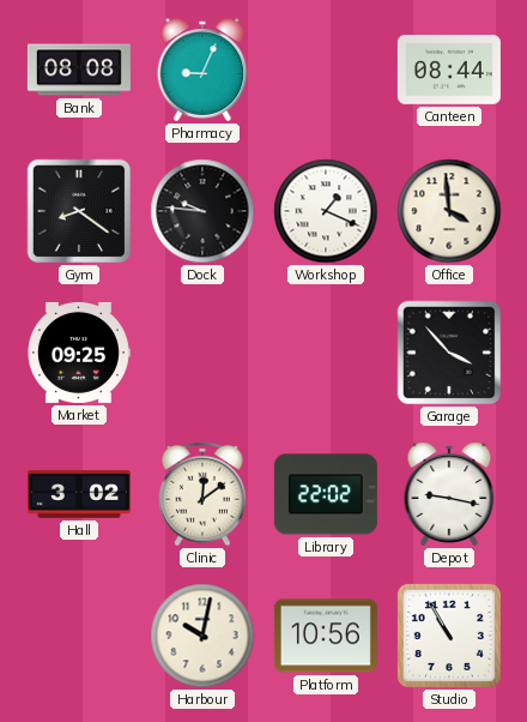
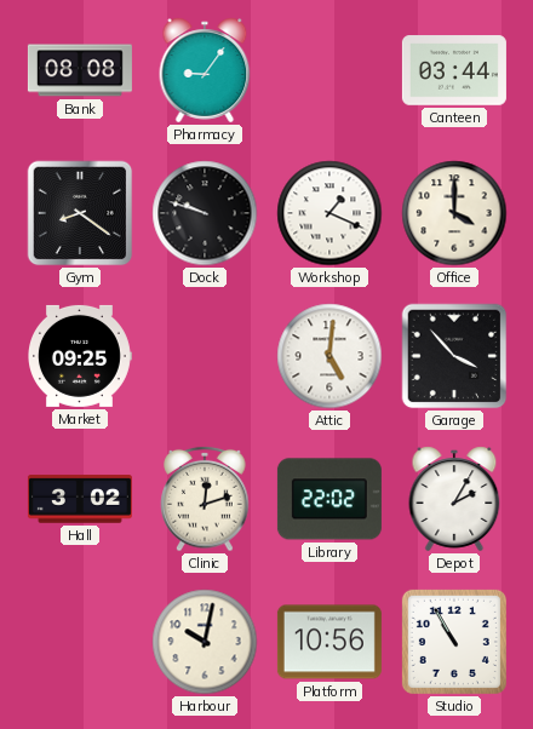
Pharmacy: 9:04 -> 9:06
Canteen: 08:44 -> 03:44
Dock: 9:46 -> 9:48
Office: 3:59 -> 4:00
Attic: none -> 5:01
Clinic: 12:09 -> 12:12
Depot: 9:17 -> 2:05
